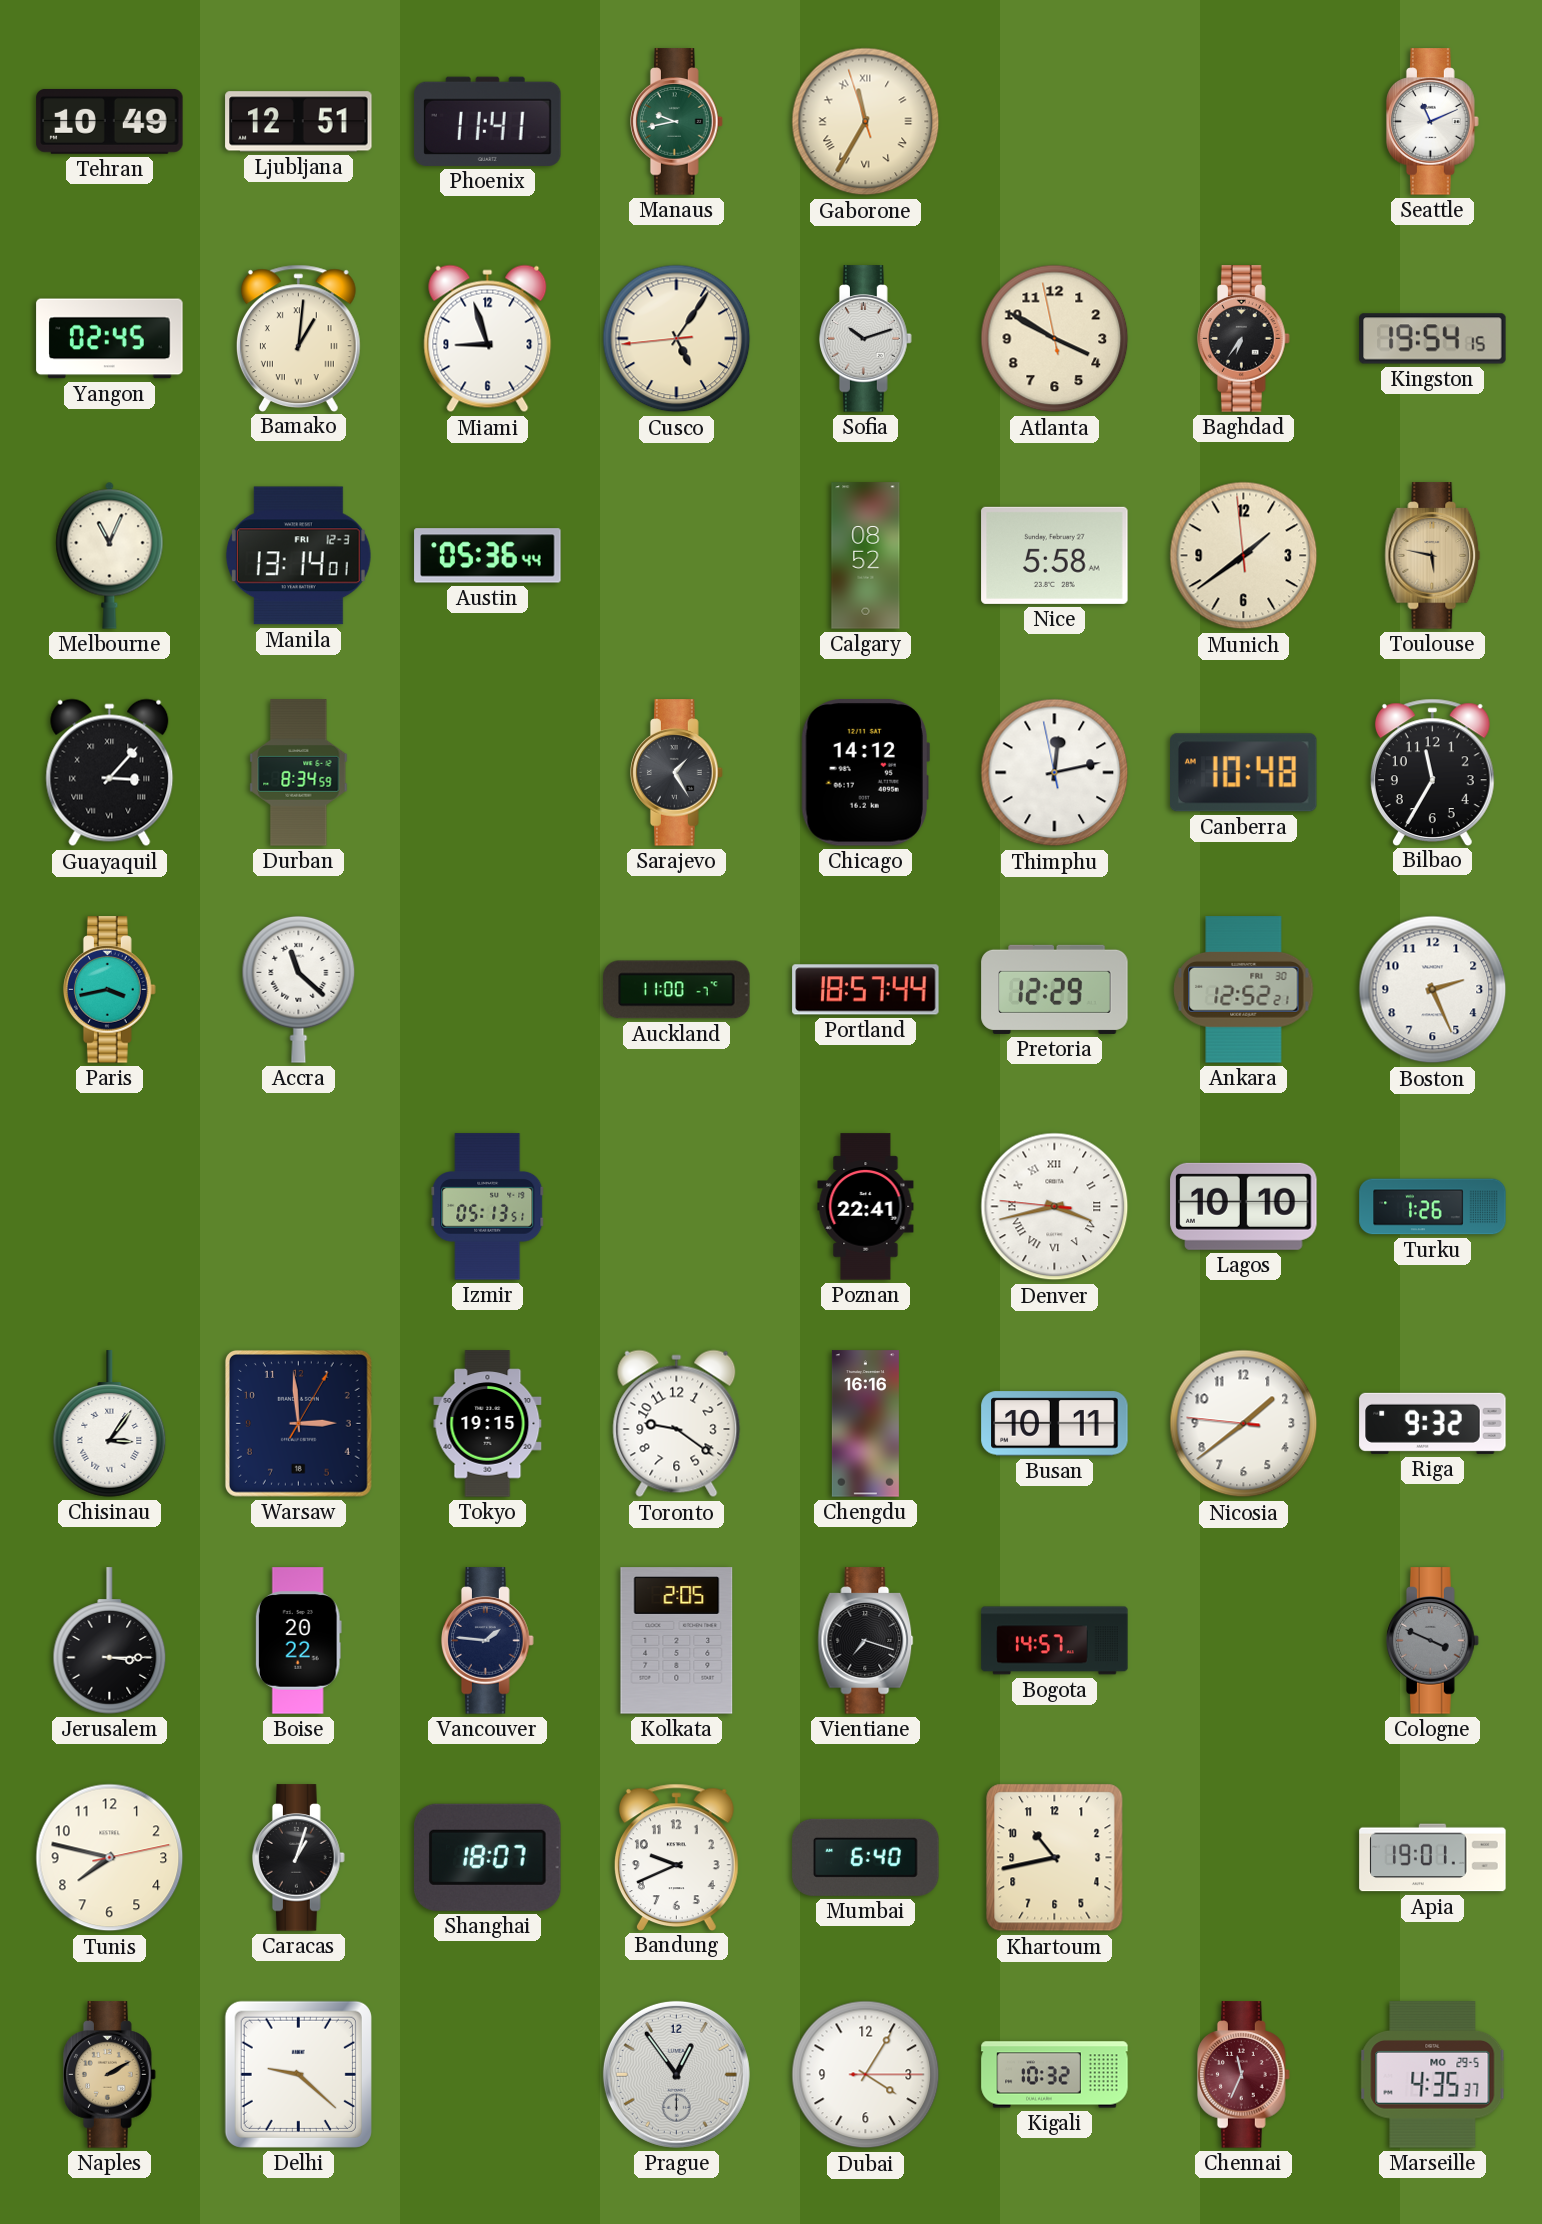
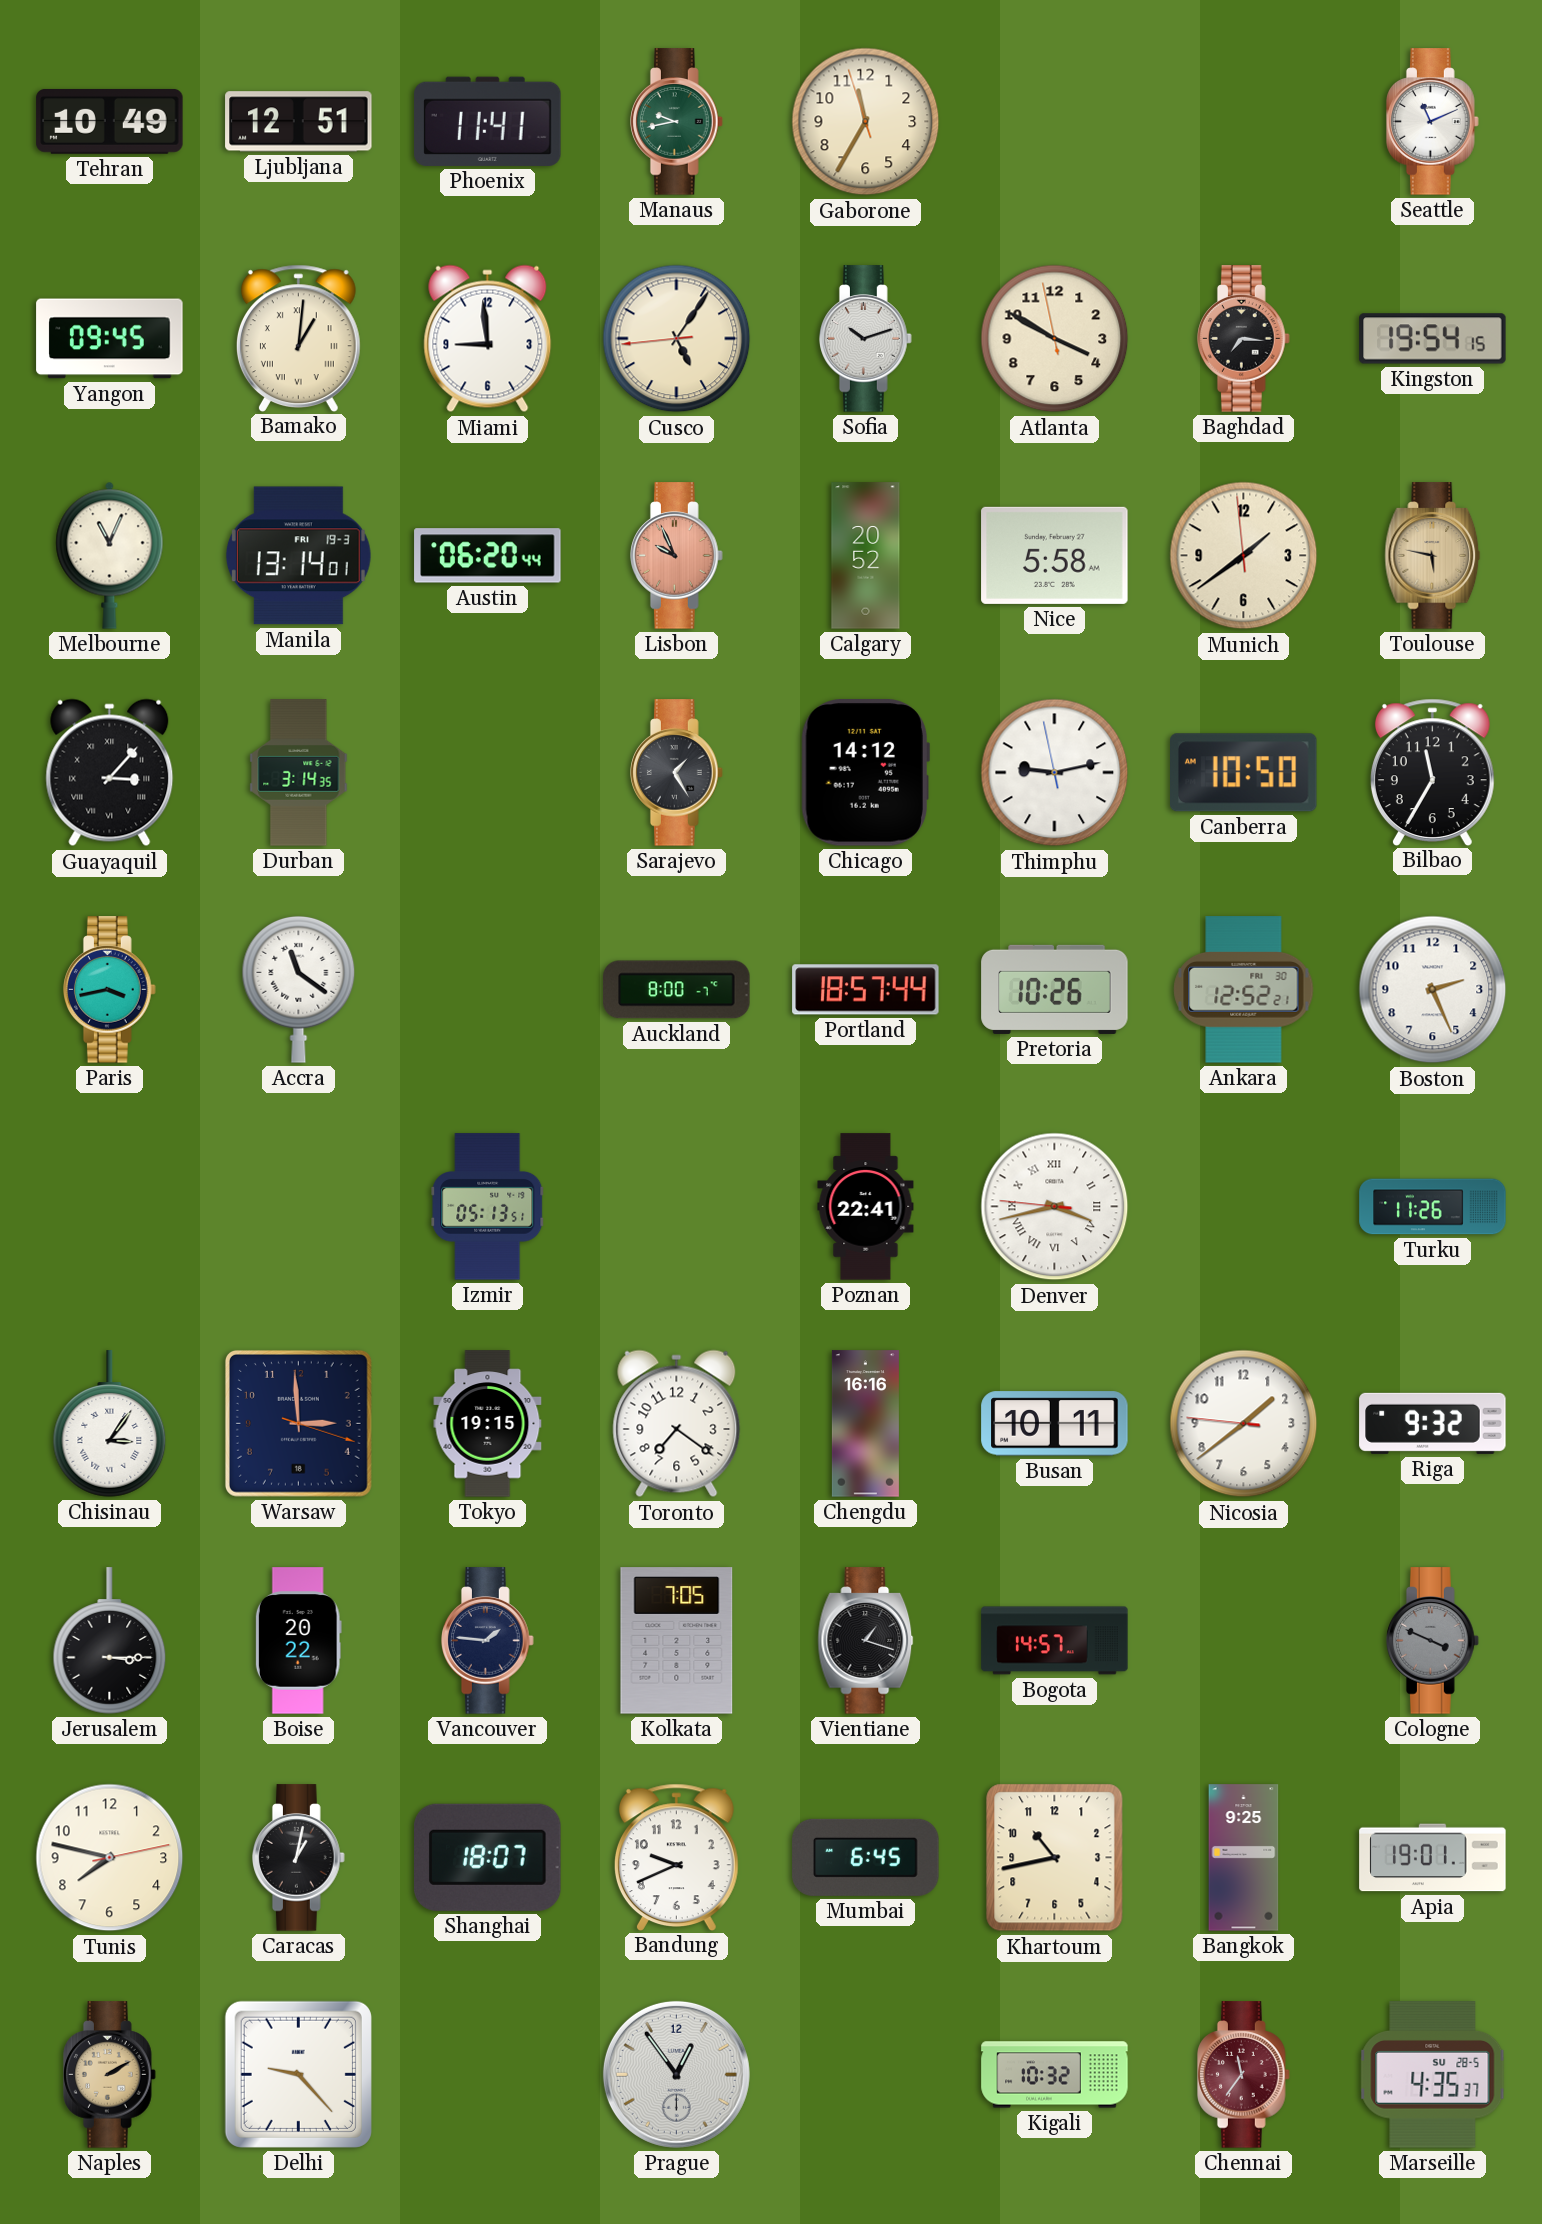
Gaborone numerals: Roman -> Arabic
Yangon: 02:45 -> 09:45
Miami: 8:57 -> 8:59
Baghdad: 6:36 -> 7:16
Manila date: FRI 12-3 -> FRI 19-3
Austin: 05:36 -> 06:20
Lisbon: none -> 9:56
Calgary: 08:52 -> 20:52
Durban: 8:34 -> 3:14
Thimphu: 12:12 -> 9:12
Canberra: 10:48 -> 10:50
Accra: 11:22 -> 11:21
Auckland: 11:00 -> 8:00
Pretoria: 12:29 -> 10:26
Lagos: 10:10 -> none
Turku: 1:26 -> 11:26
Warsaw: 2:59:05 -> 2:59:18
Toronto: 9:21 -> 7:21
Kolkata: 2:05 -> 7:05
Vientiane: 7:18 -> 1:18
Caracas: 1:03 -> 1:02
Mumbai: 6:40 -> 6:45
Bangkok: none -> 9:25
Delhi: 9:22 -> 9:23
Dubai: 4:05 -> none
Chennai: 11:34 -> 11:36
Marseille date: MO 29-5 -> SU 28-5
